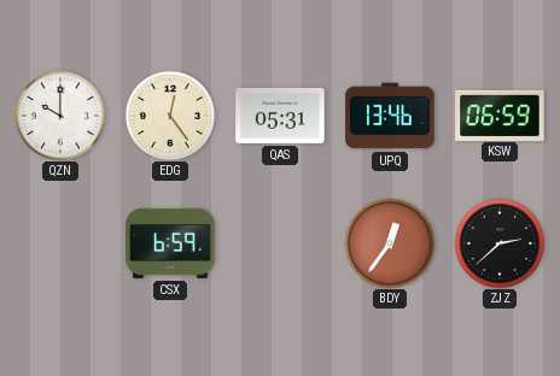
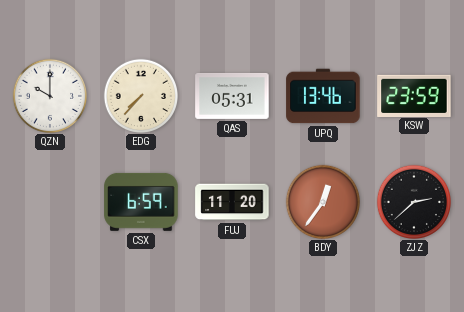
EDG: 12:24 -> 7:37
KSW: 06:59 -> 23:59
FUJ: none -> 11:20
